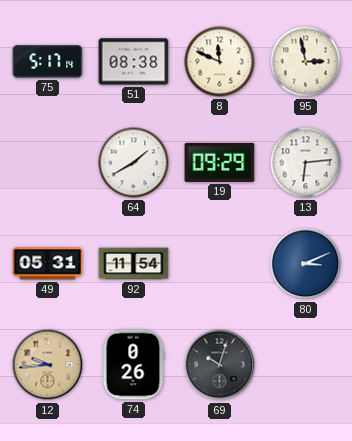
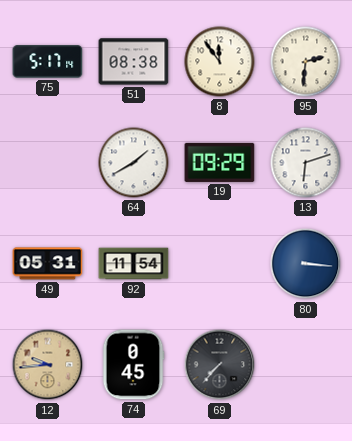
8: 11:49 -> 11:54
95: 2:58 -> 2:31
13: 6:14 -> 6:12
80: 3:11 -> 3:16
74: 0:26 -> 0:45
69: 10:03 -> 7:37
